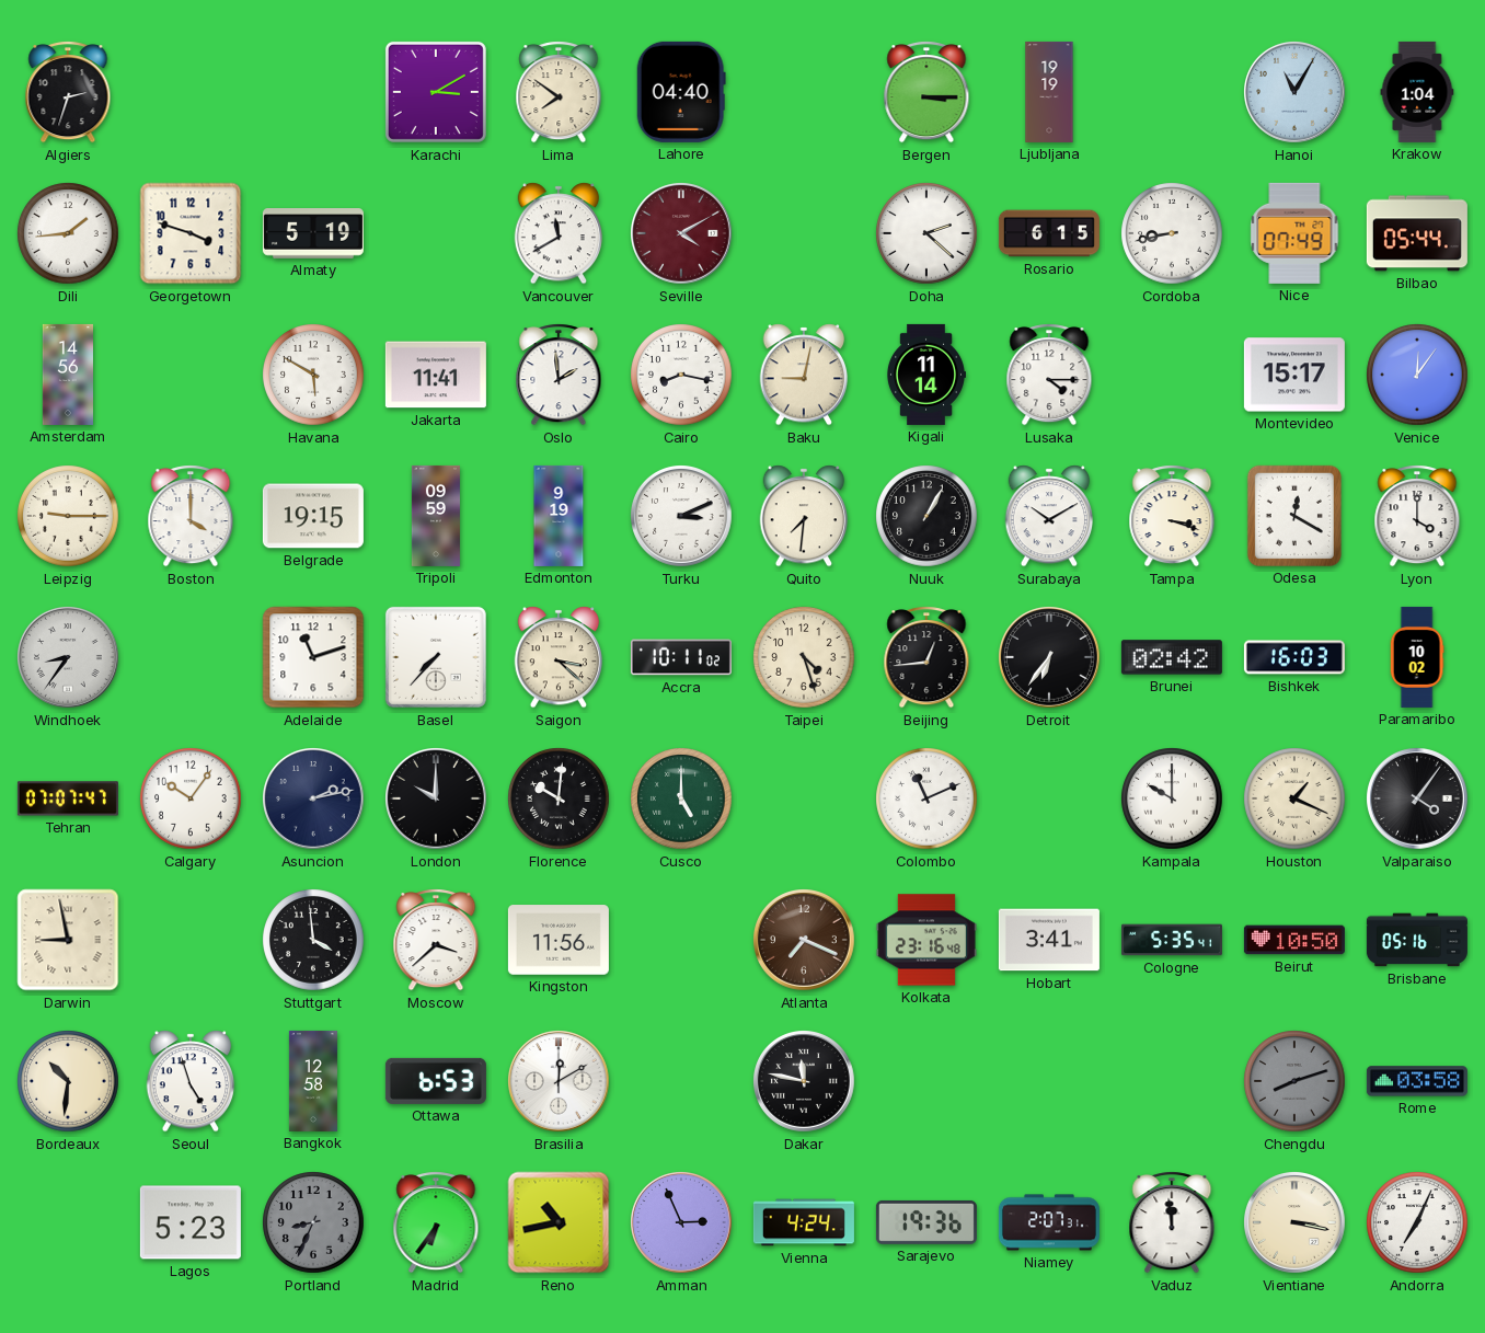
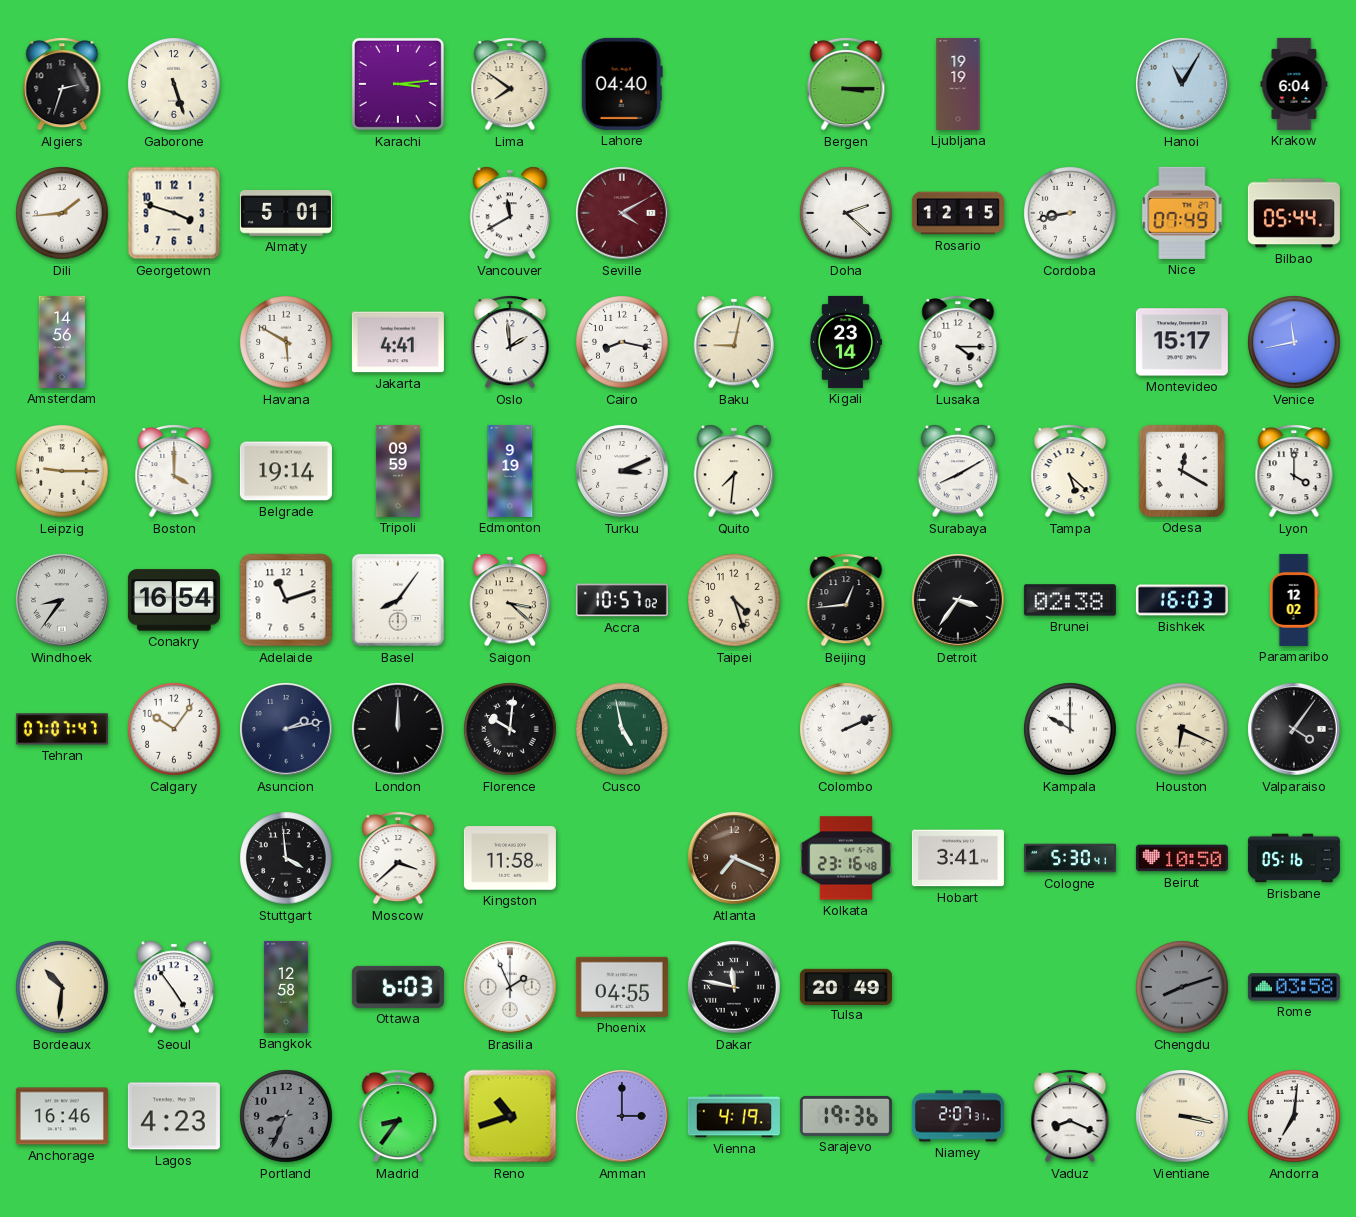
Gaborone: none -> 5:27
Karachi: 3:10 -> 3:14
Krakow: 1:04 -> 6:04
Almaty: 5:19 -> 5:01
Rosario: 6:15 -> 12:15
Jakarta: 11:41 -> 4:41
Kigali: 11:14 -> 23:14
Venice: 12:06 -> 11:43
Belgrade: 19:15 -> 19:14
Nuuk: 1:05 -> none
Surabaya: 10:10 -> 8:10
Tampa: 3:18 -> 5:22
Conakry: none -> 16:54
Basel: 7:37 -> 8:06
Accra: 10:11 -> 10:57
Detroit: 6:36 -> 3:36
Brunei: 02:42 -> 02:38
Paramaribo: 10:02 -> 12:02
London: 10:00 -> 12:00
Cusco: 5:00 -> 4:58
Colombo: 11:11 -> 2:11
Houston: 1:19 -> 6:19
Darwin: 8:58 -> none
Kingston: 11:56 -> 11:58
Cologne: 5:35 -> 5:30
Seoul: 4:57 -> 4:54
Ottawa: 6:53 -> 6:03
Brasilia: 12:10 -> 1:56
Phoenix: none -> 04:55
Tulsa: none -> 20:49
Anchorage: none -> 16:46
Lagos: 5:23 -> 4:23
Madrid: 6:36 -> 8:36
Reno: 10:43 -> 10:42
Amman: 2:56 -> 3:00
Vienna: 4:24 -> 4:19
Vaduz: 11:59 -> 8:19
Andorra: 7:04 -> 7:01
